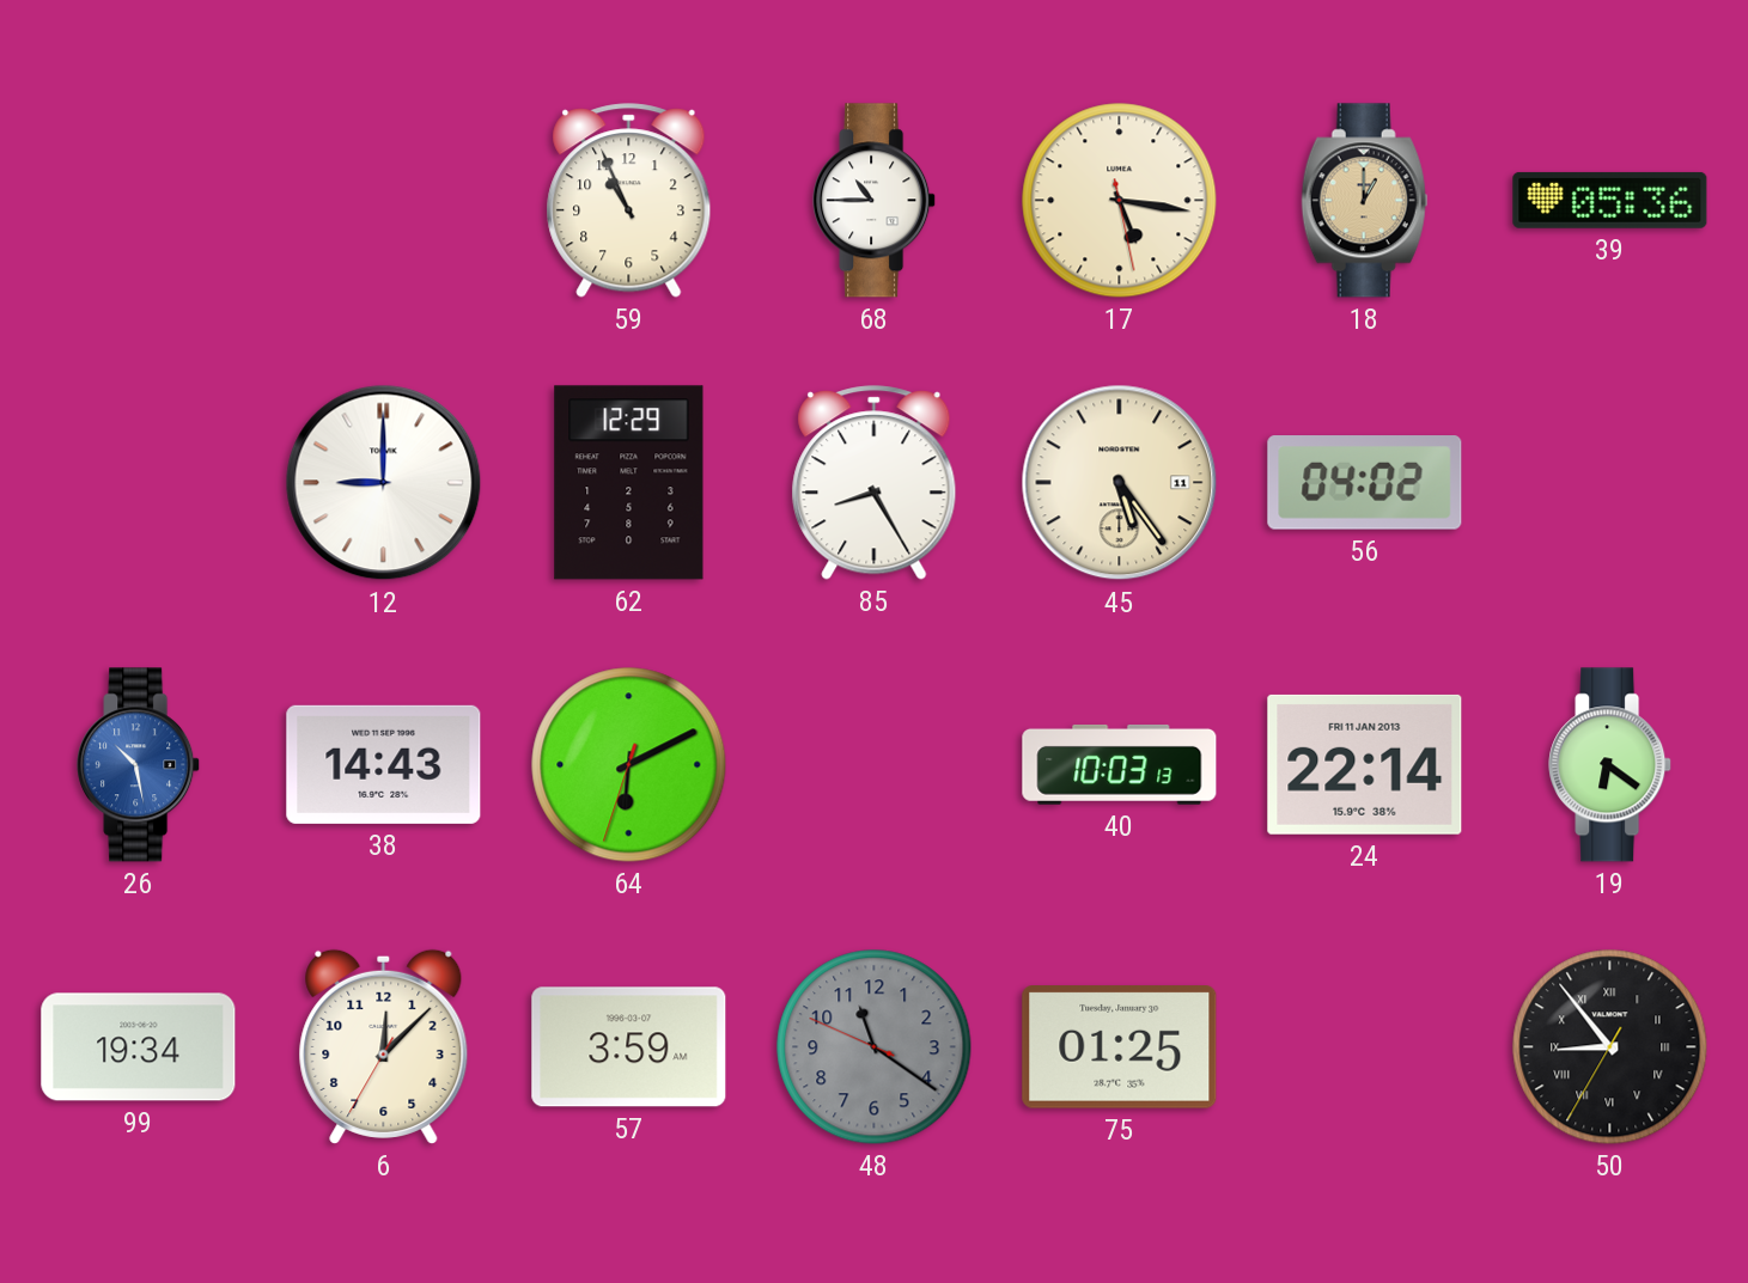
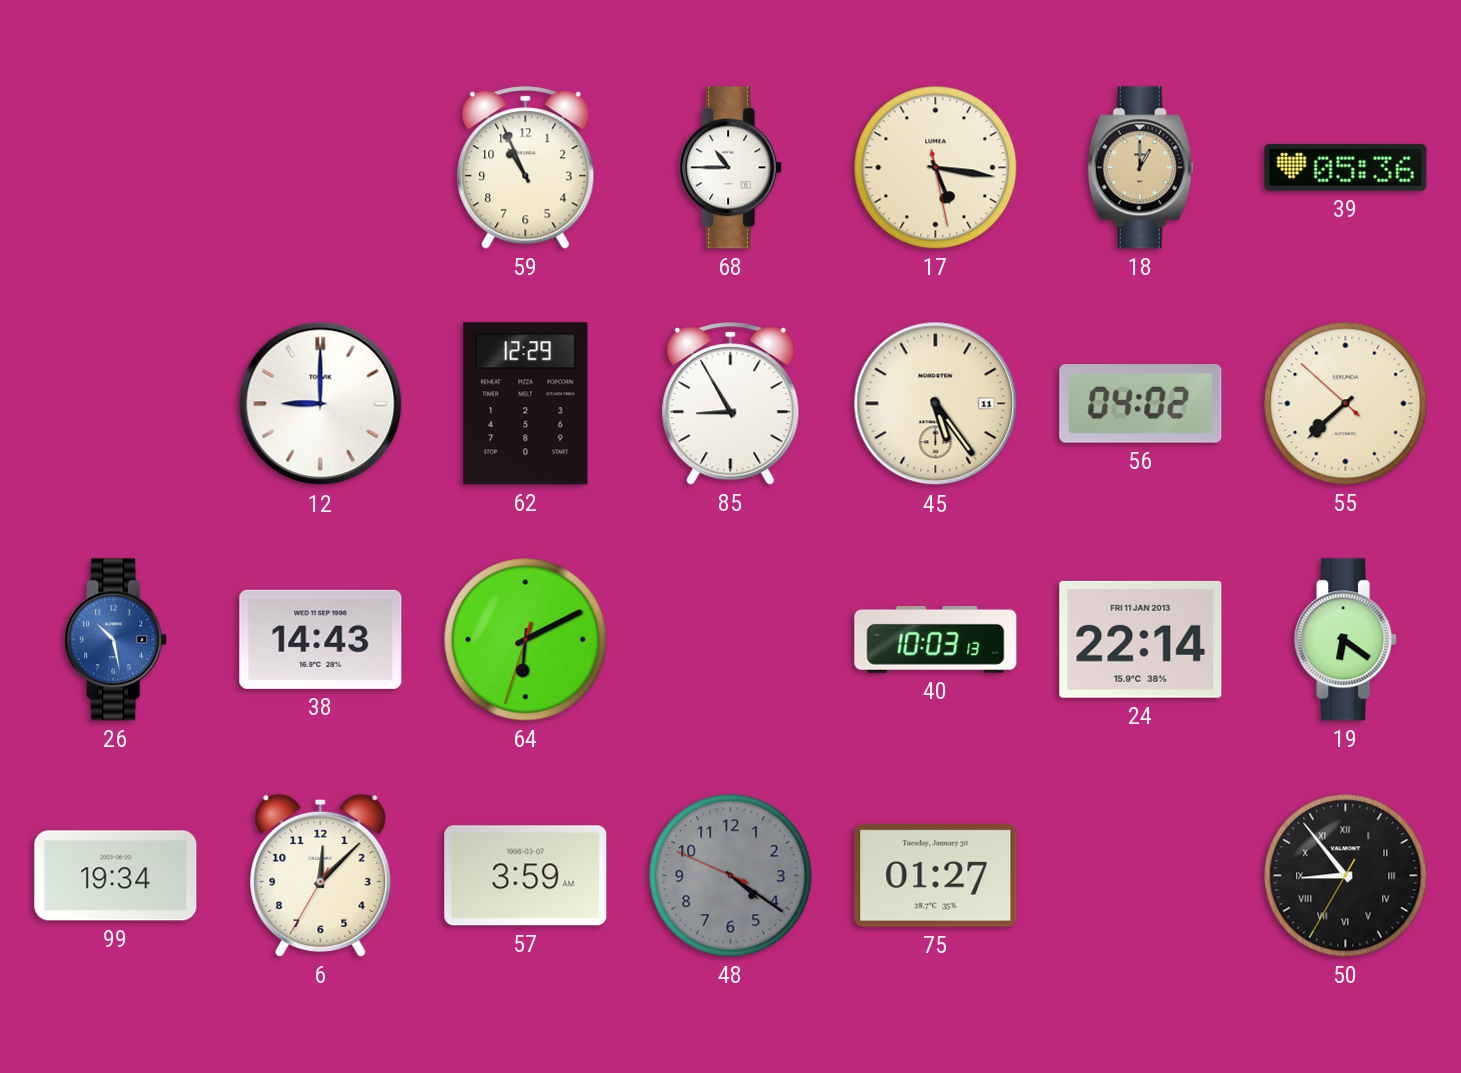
85: 8:25 -> 8:55
55: none -> 7:37
48: 11:20 -> 4:20
75: 01:25 -> 01:27
